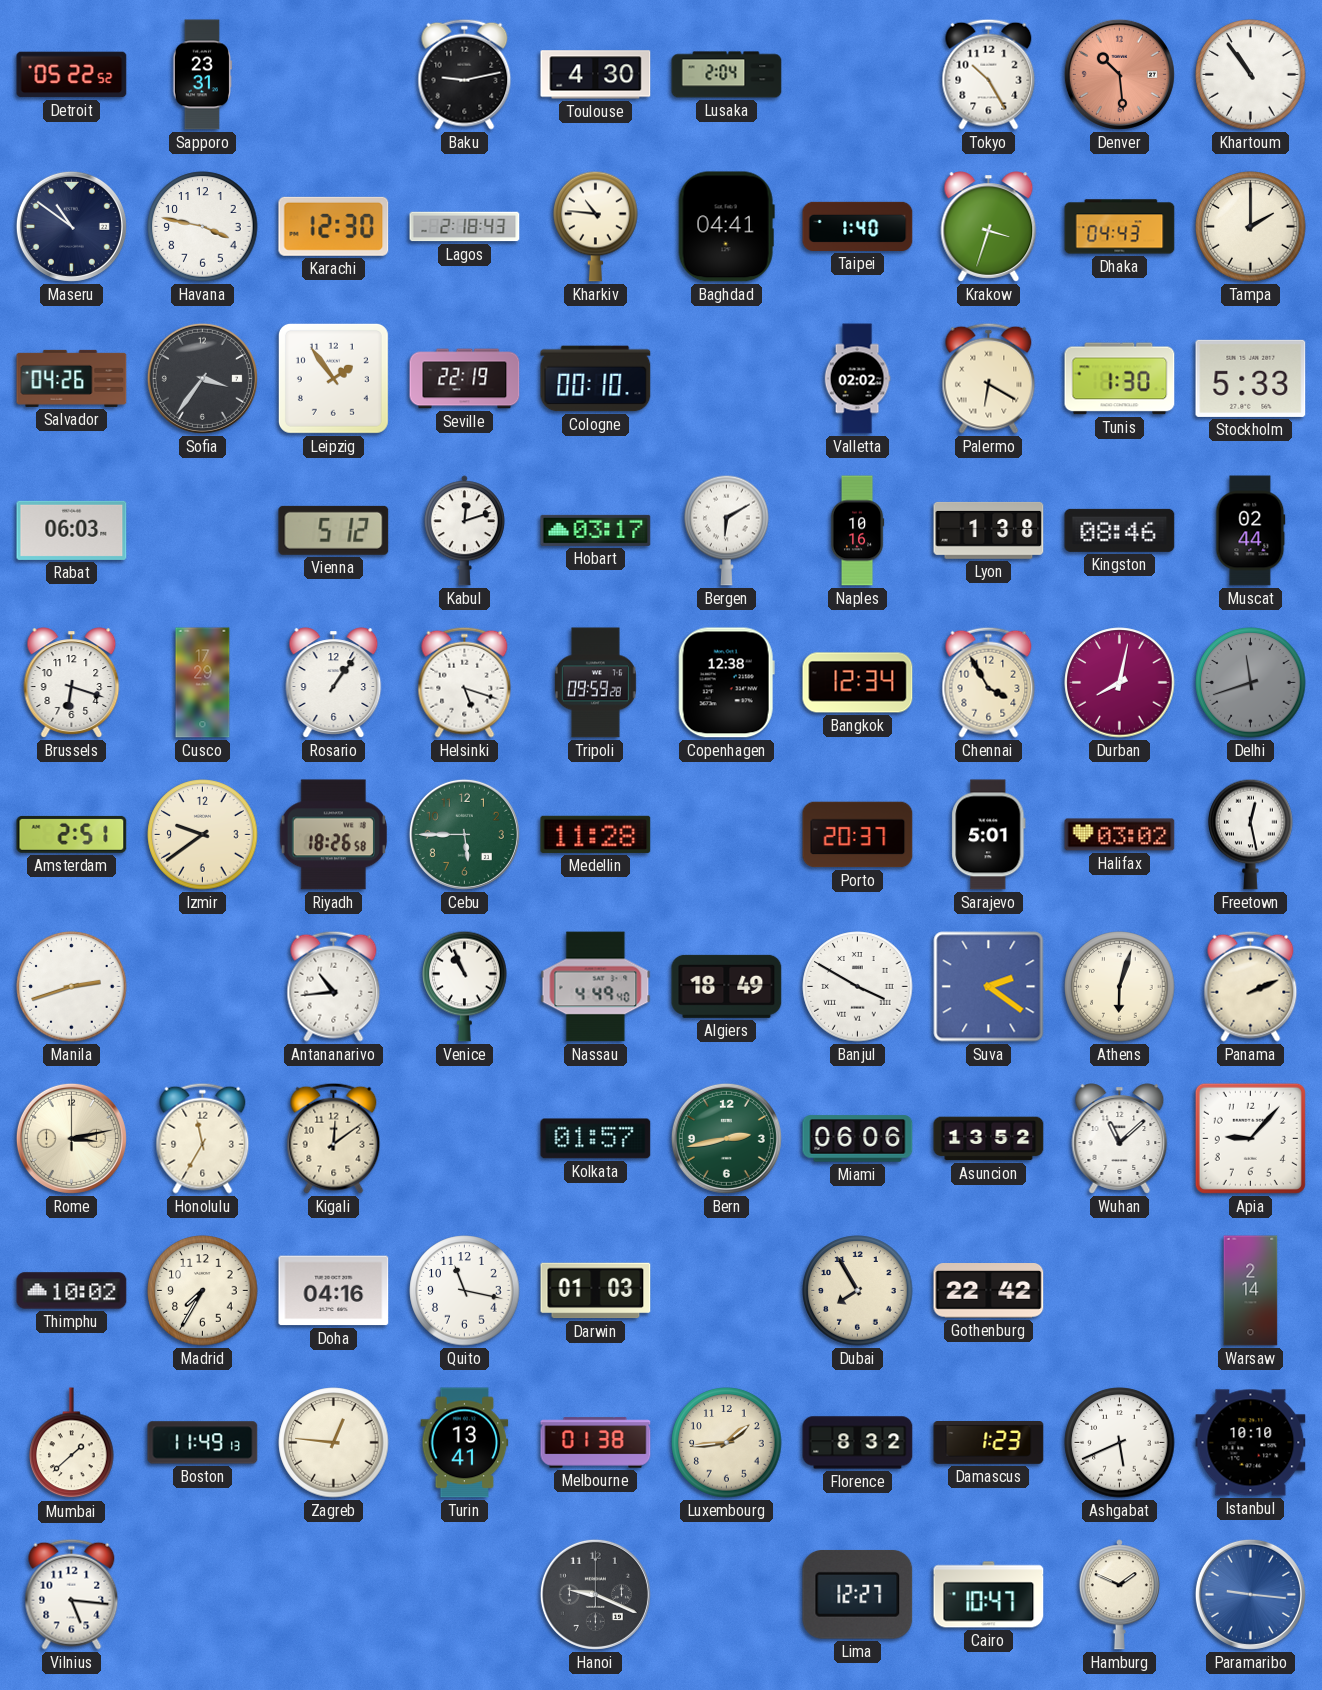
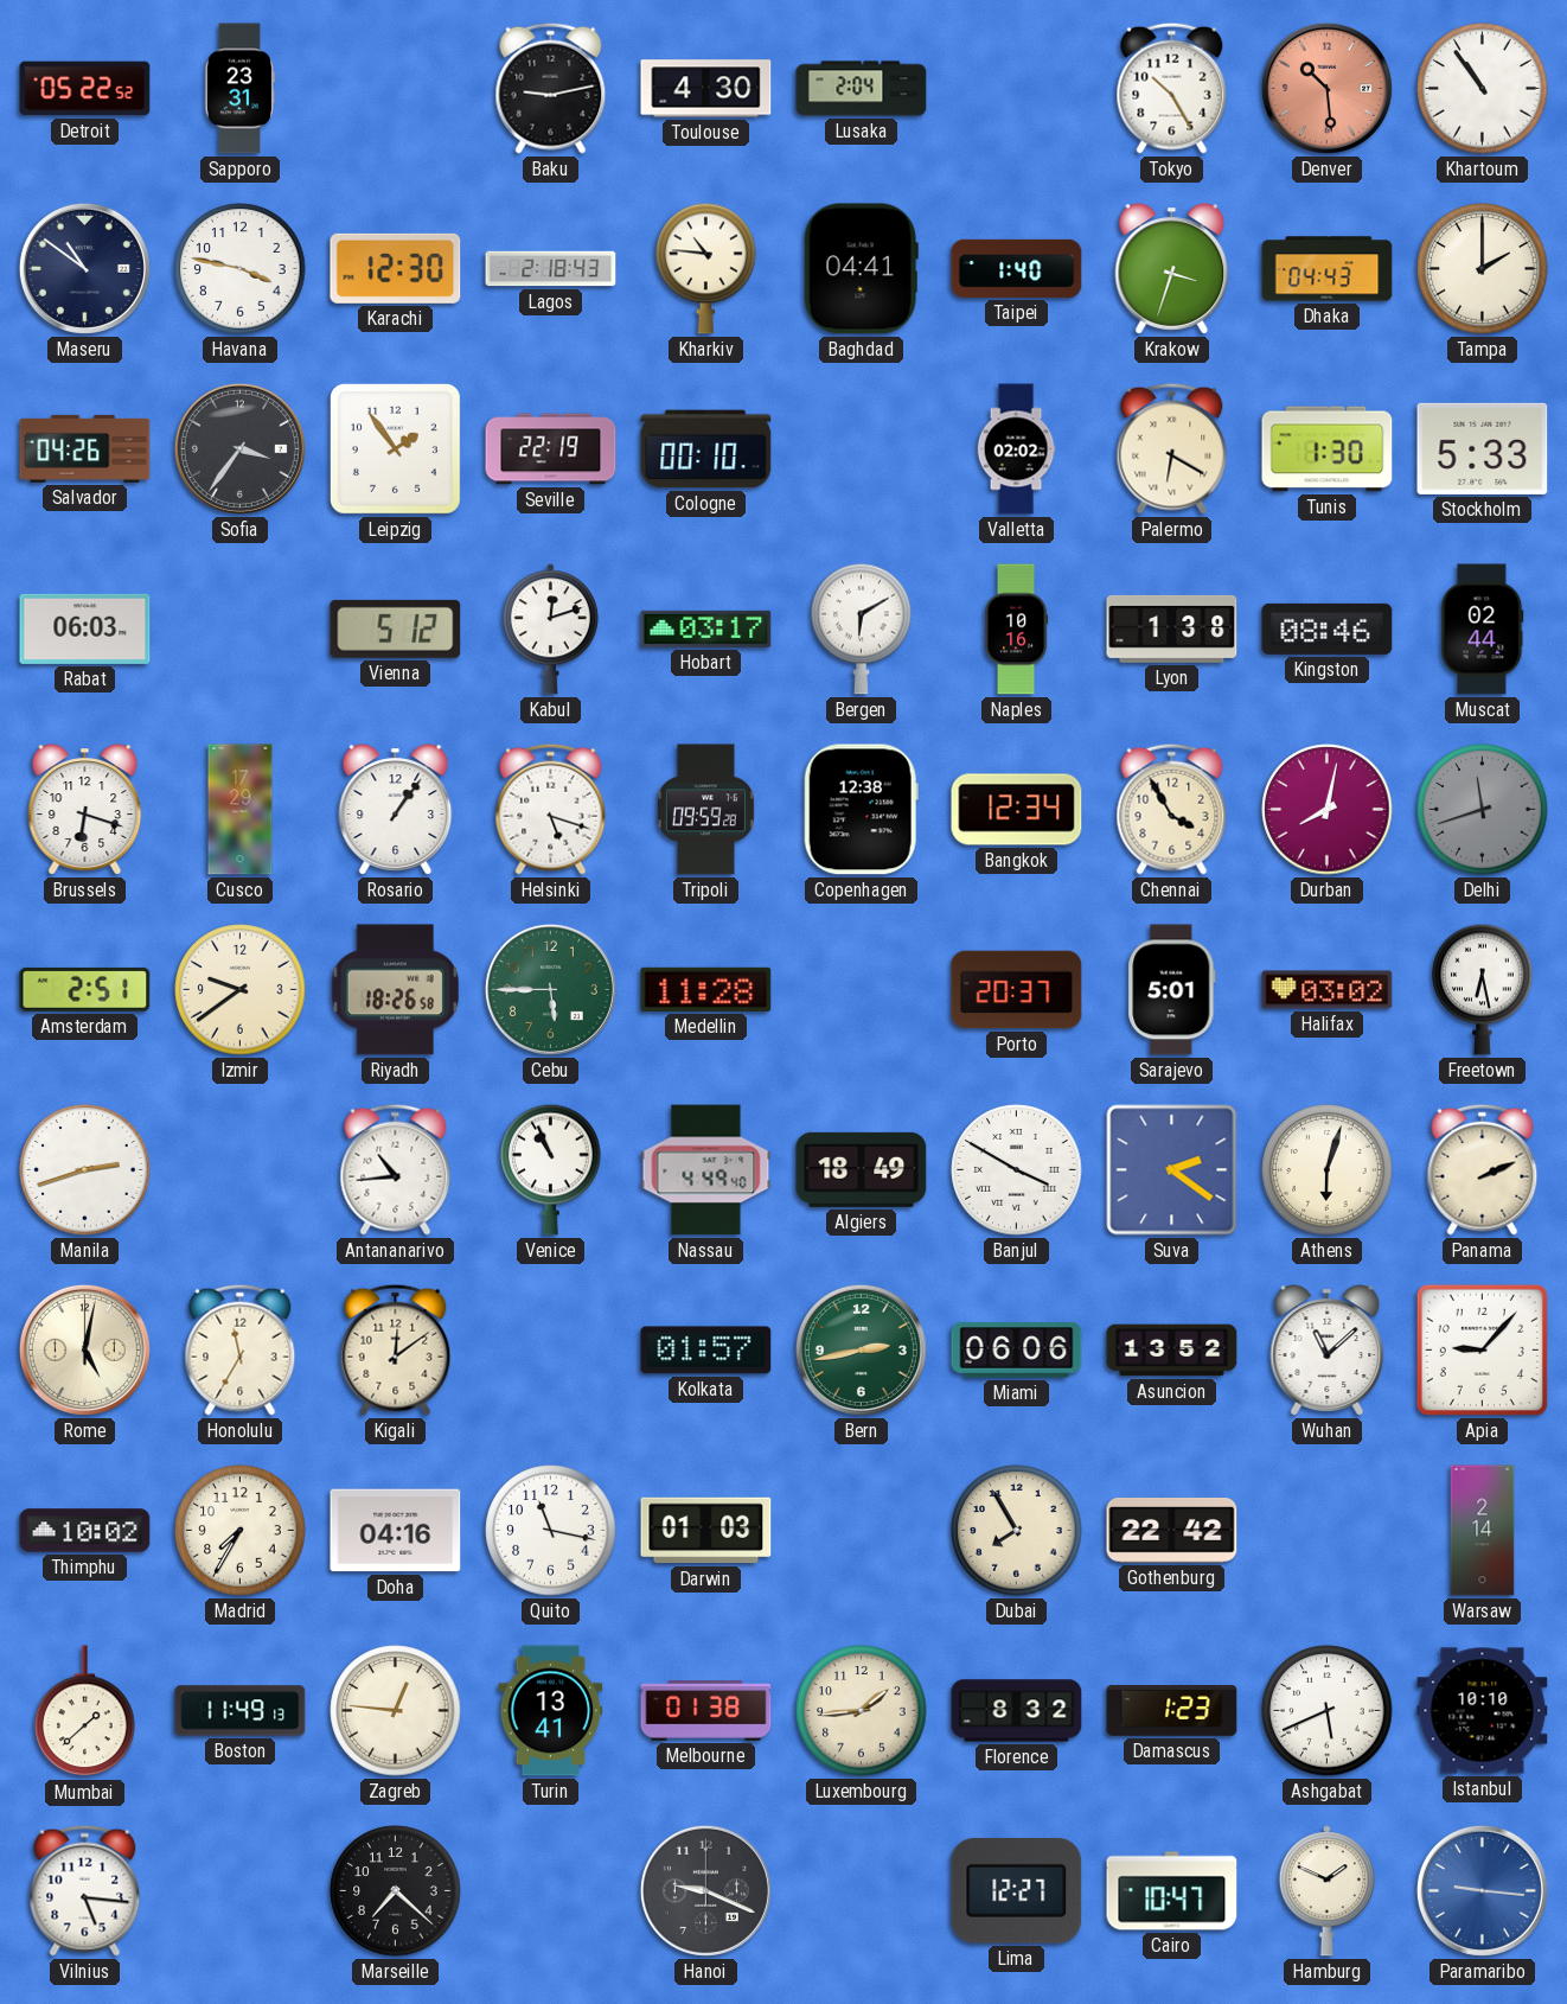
Freetown: 12:28 -> 6:28
Rome: 3:13 -> 5:02
Marseille: none -> 7:22
